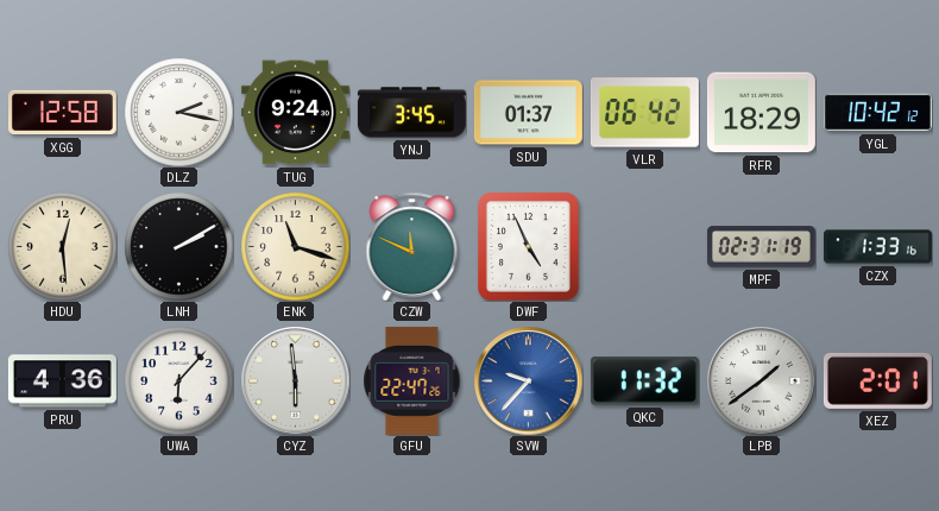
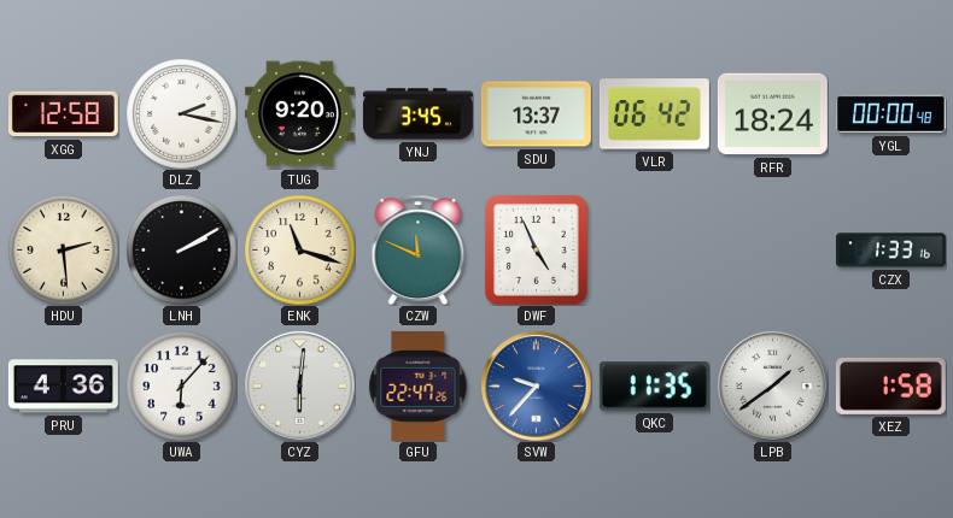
TUG: 9:24 -> 9:20
SDU: 01:37 -> 13:37
RFR: 18:29 -> 18:24
YGL: 10:42 -> 00:00
HDU: 12:29 -> 2:29
MPF: 02:31 -> none
CYZ: 5:59 -> 6:01
QKC: 11:32 -> 11:35
XEZ: 2:01 -> 1:58
